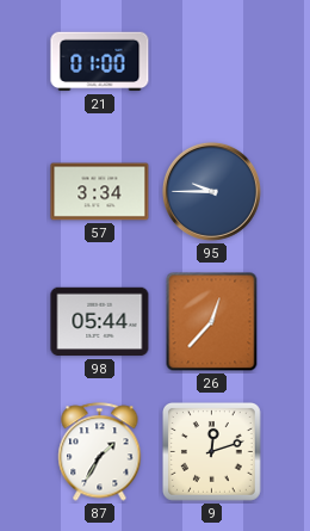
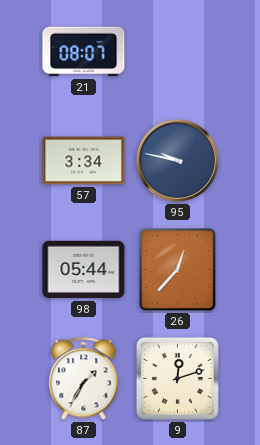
21: 01:00 -> 08:07
95: 9:45 -> 9:47
